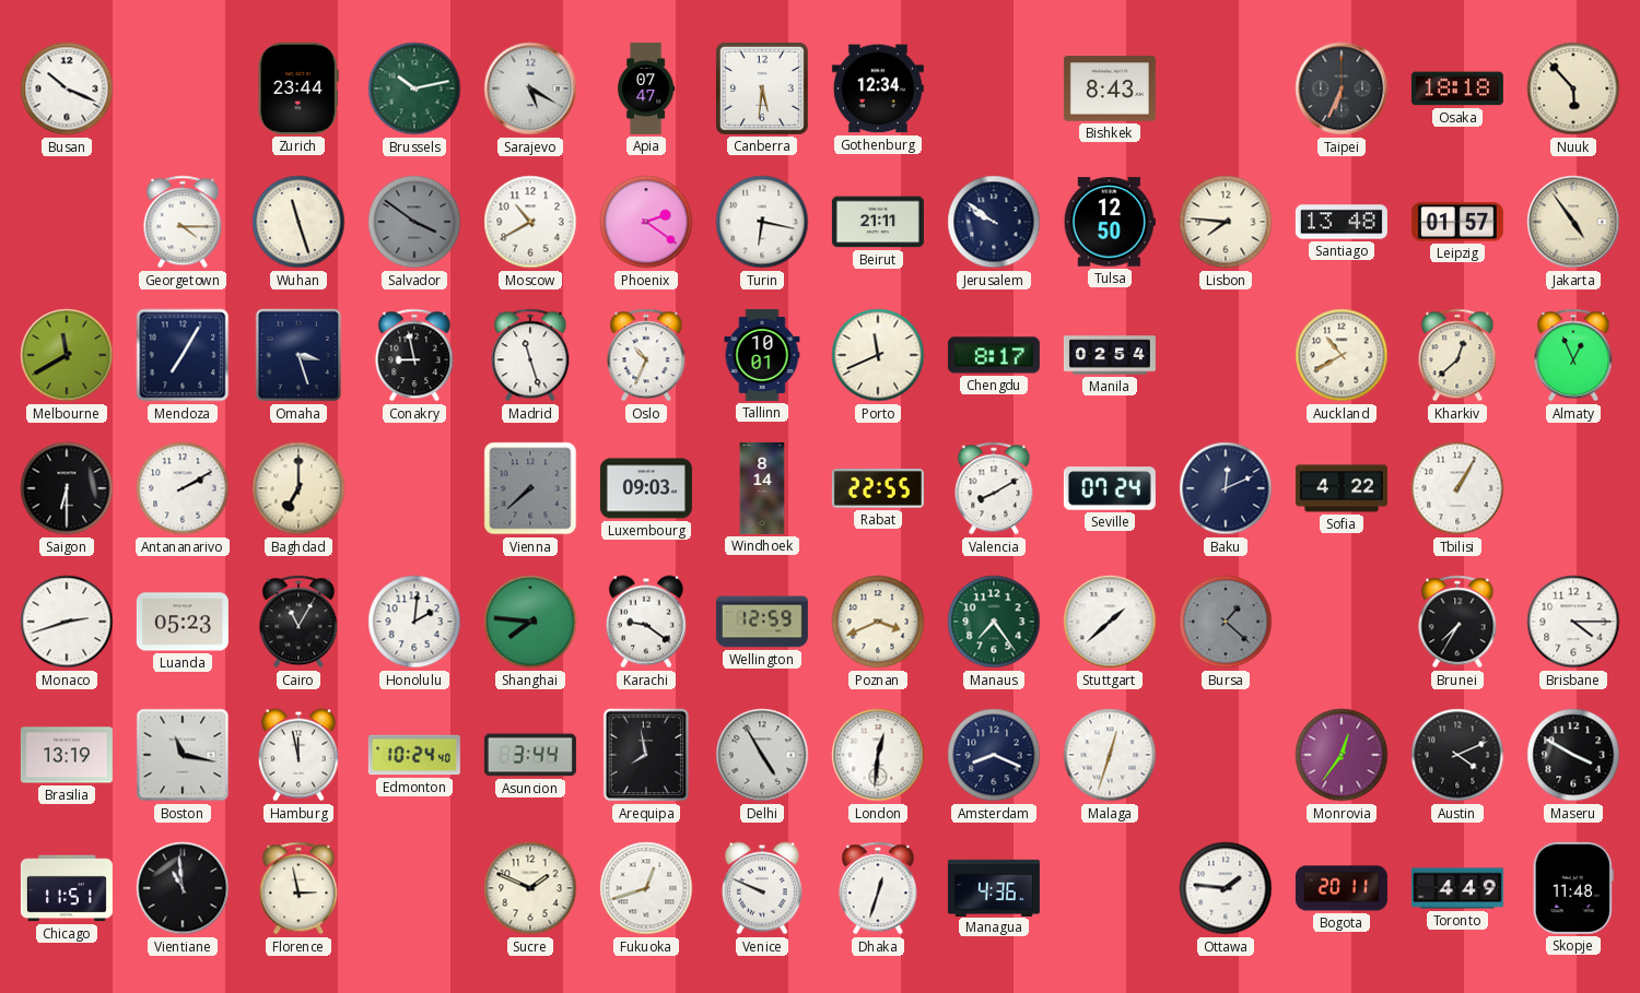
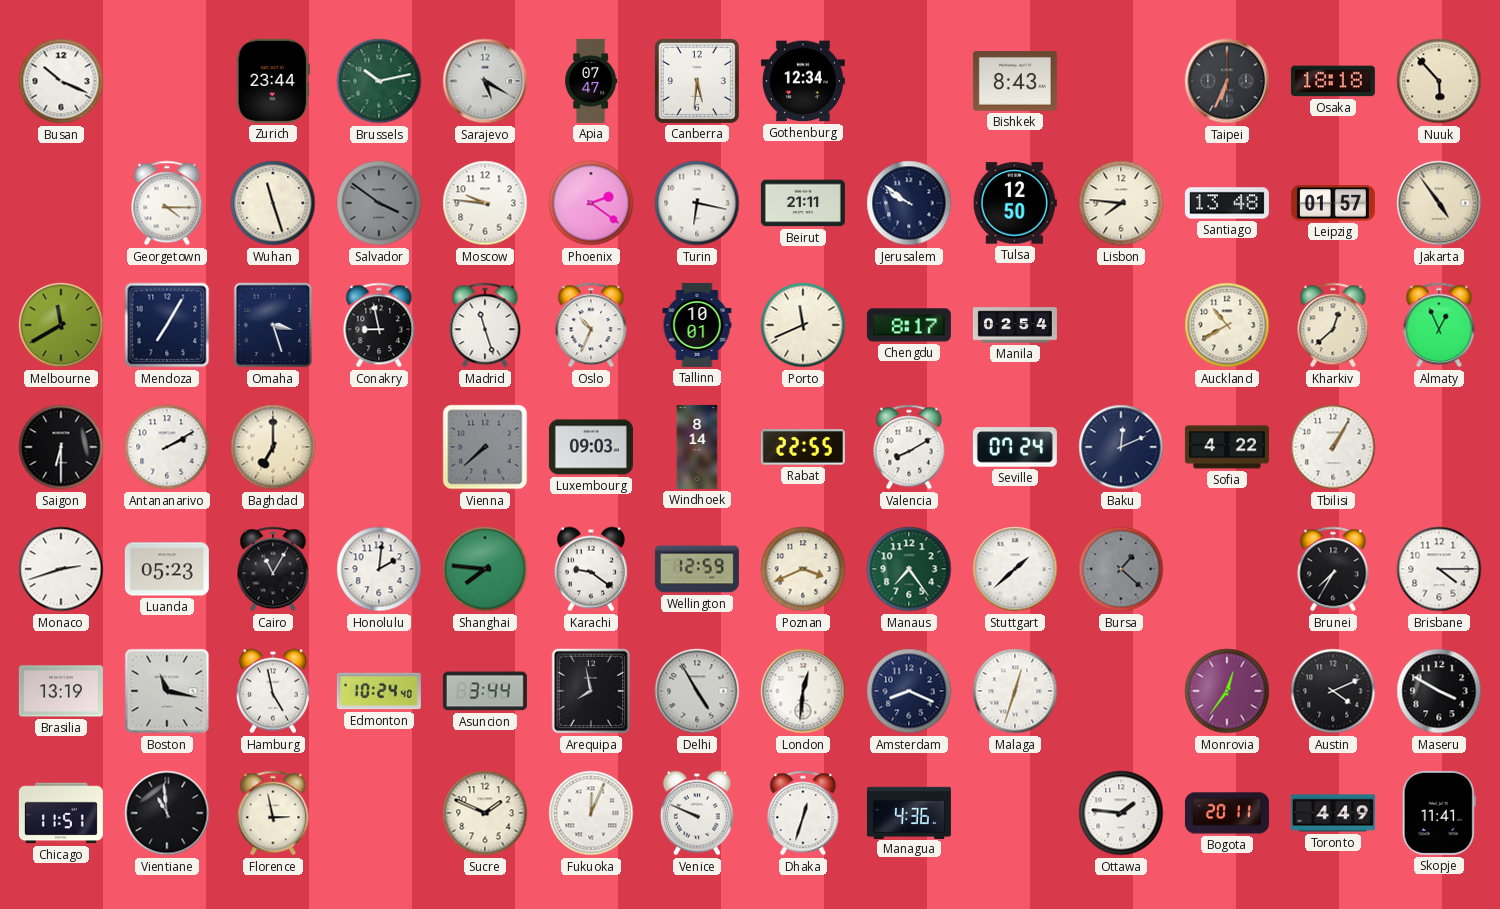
Moscow: 10:40 -> 9:46
Hamburg: 11:58 -> 4:58
Fukuoka: 12:42 -> 12:04
Skopje: 11:48 -> 11:41
